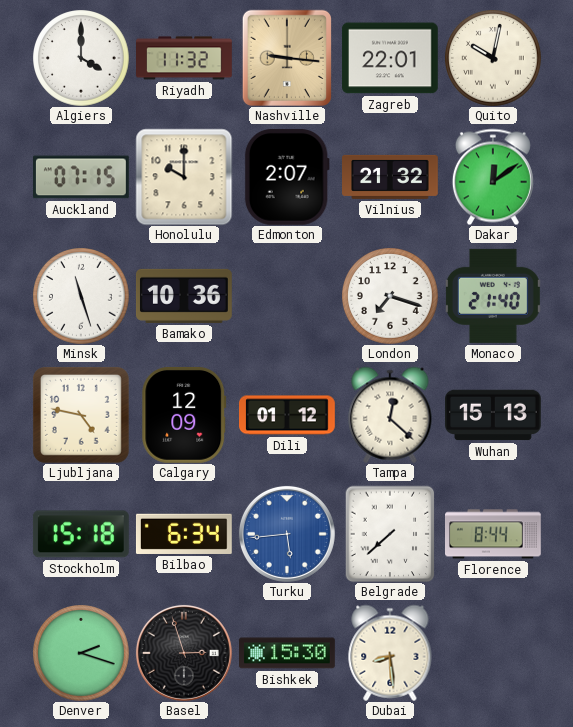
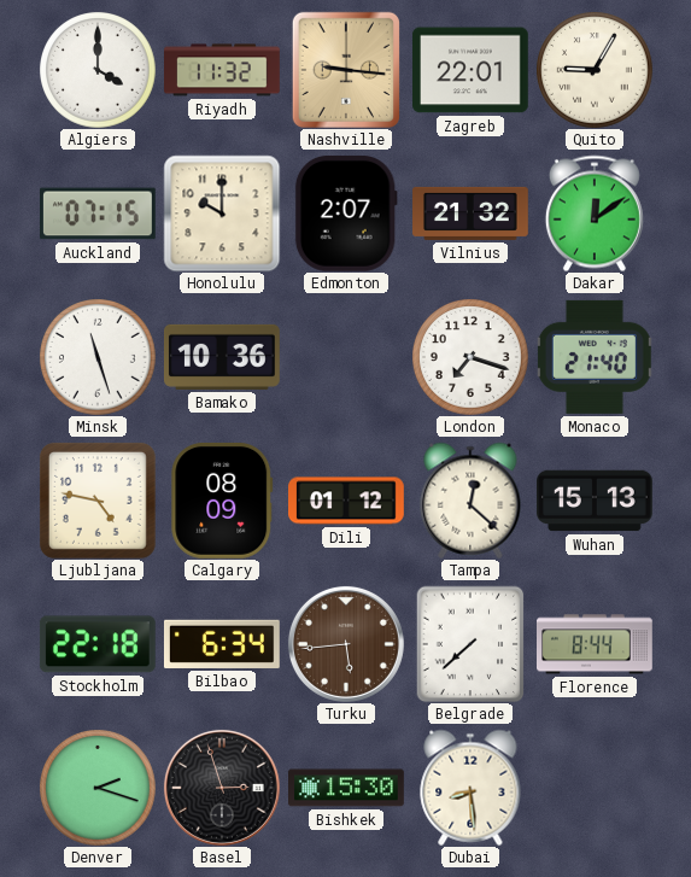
Quito: 10:02 -> 9:05
Calgary: 12:09 -> 08:09
Stockholm: 15:18 -> 22:18
Turku dial: blue -> brown
